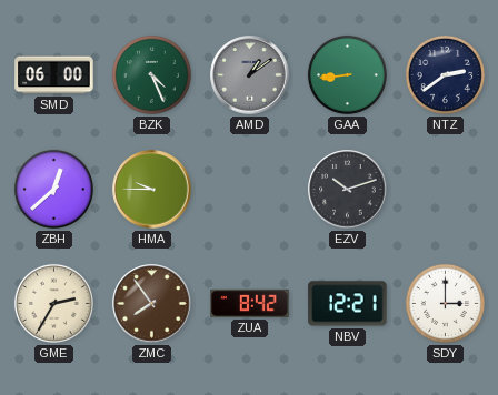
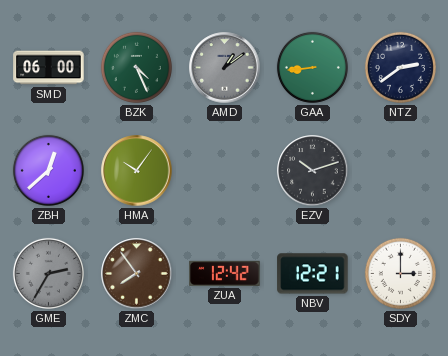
HMA: 9:45 -> 10:06
GME dial: cream -> grey
ZUA: 8:42 -> 12:42
